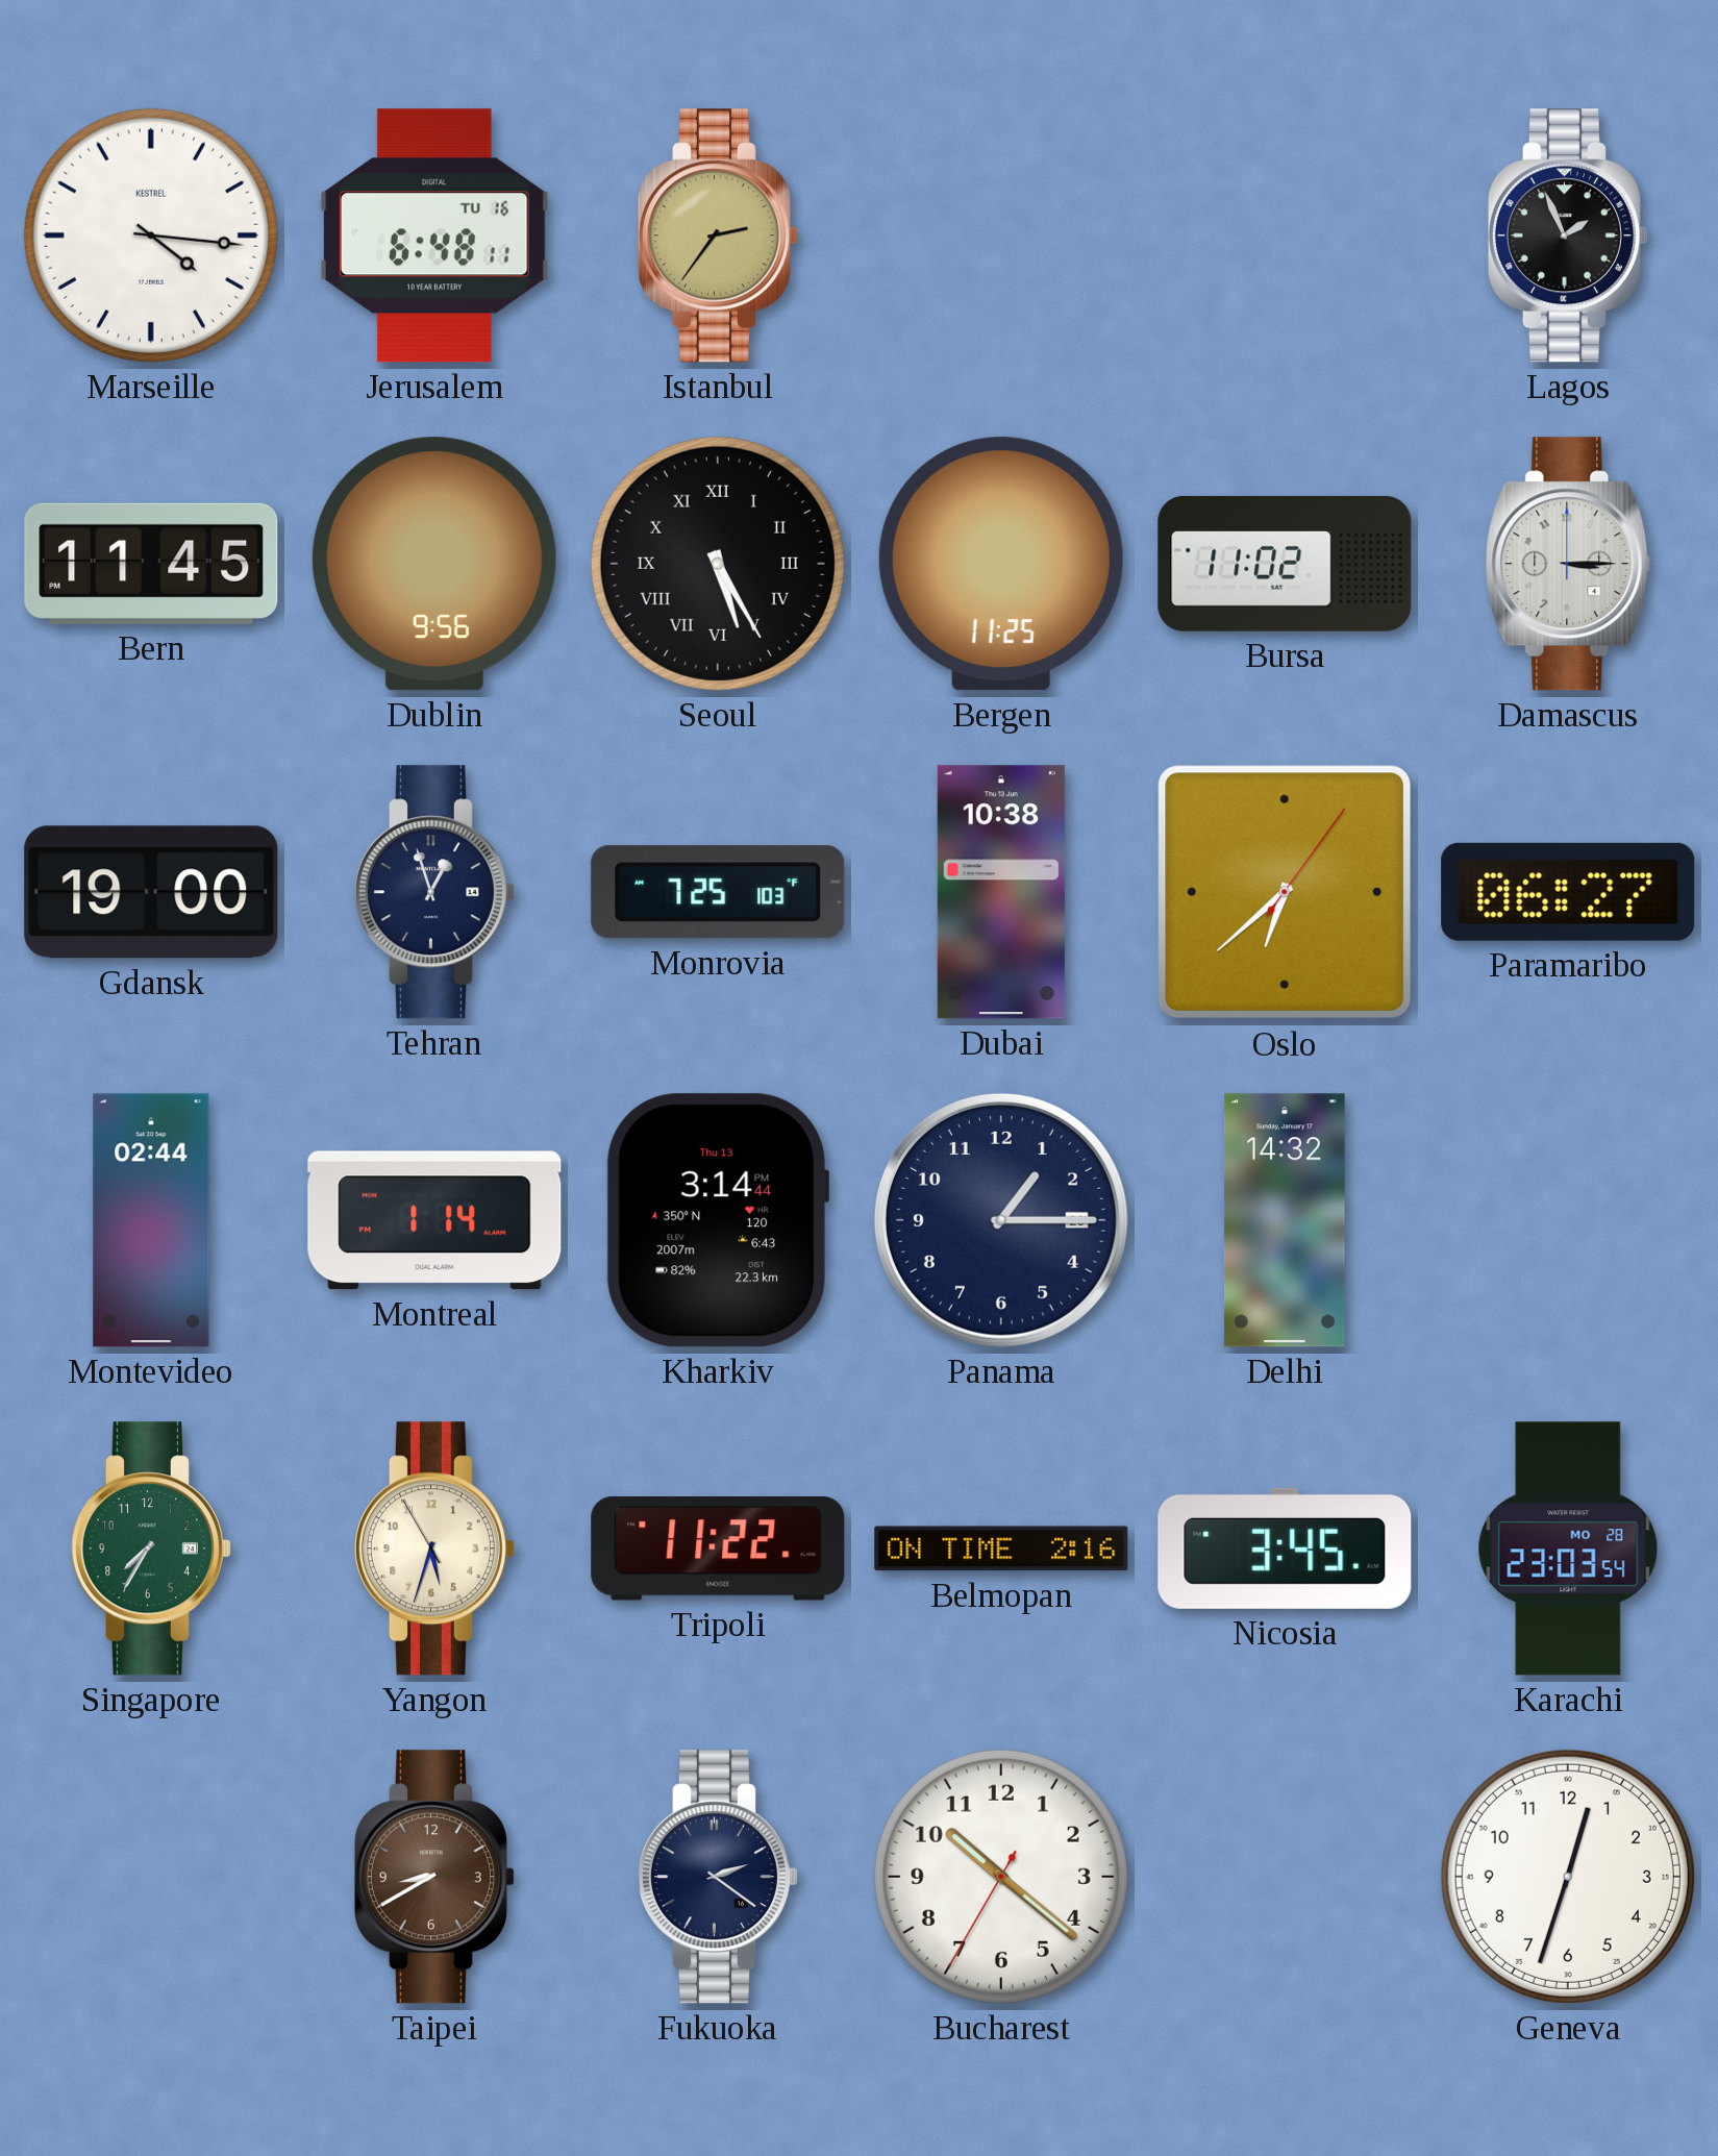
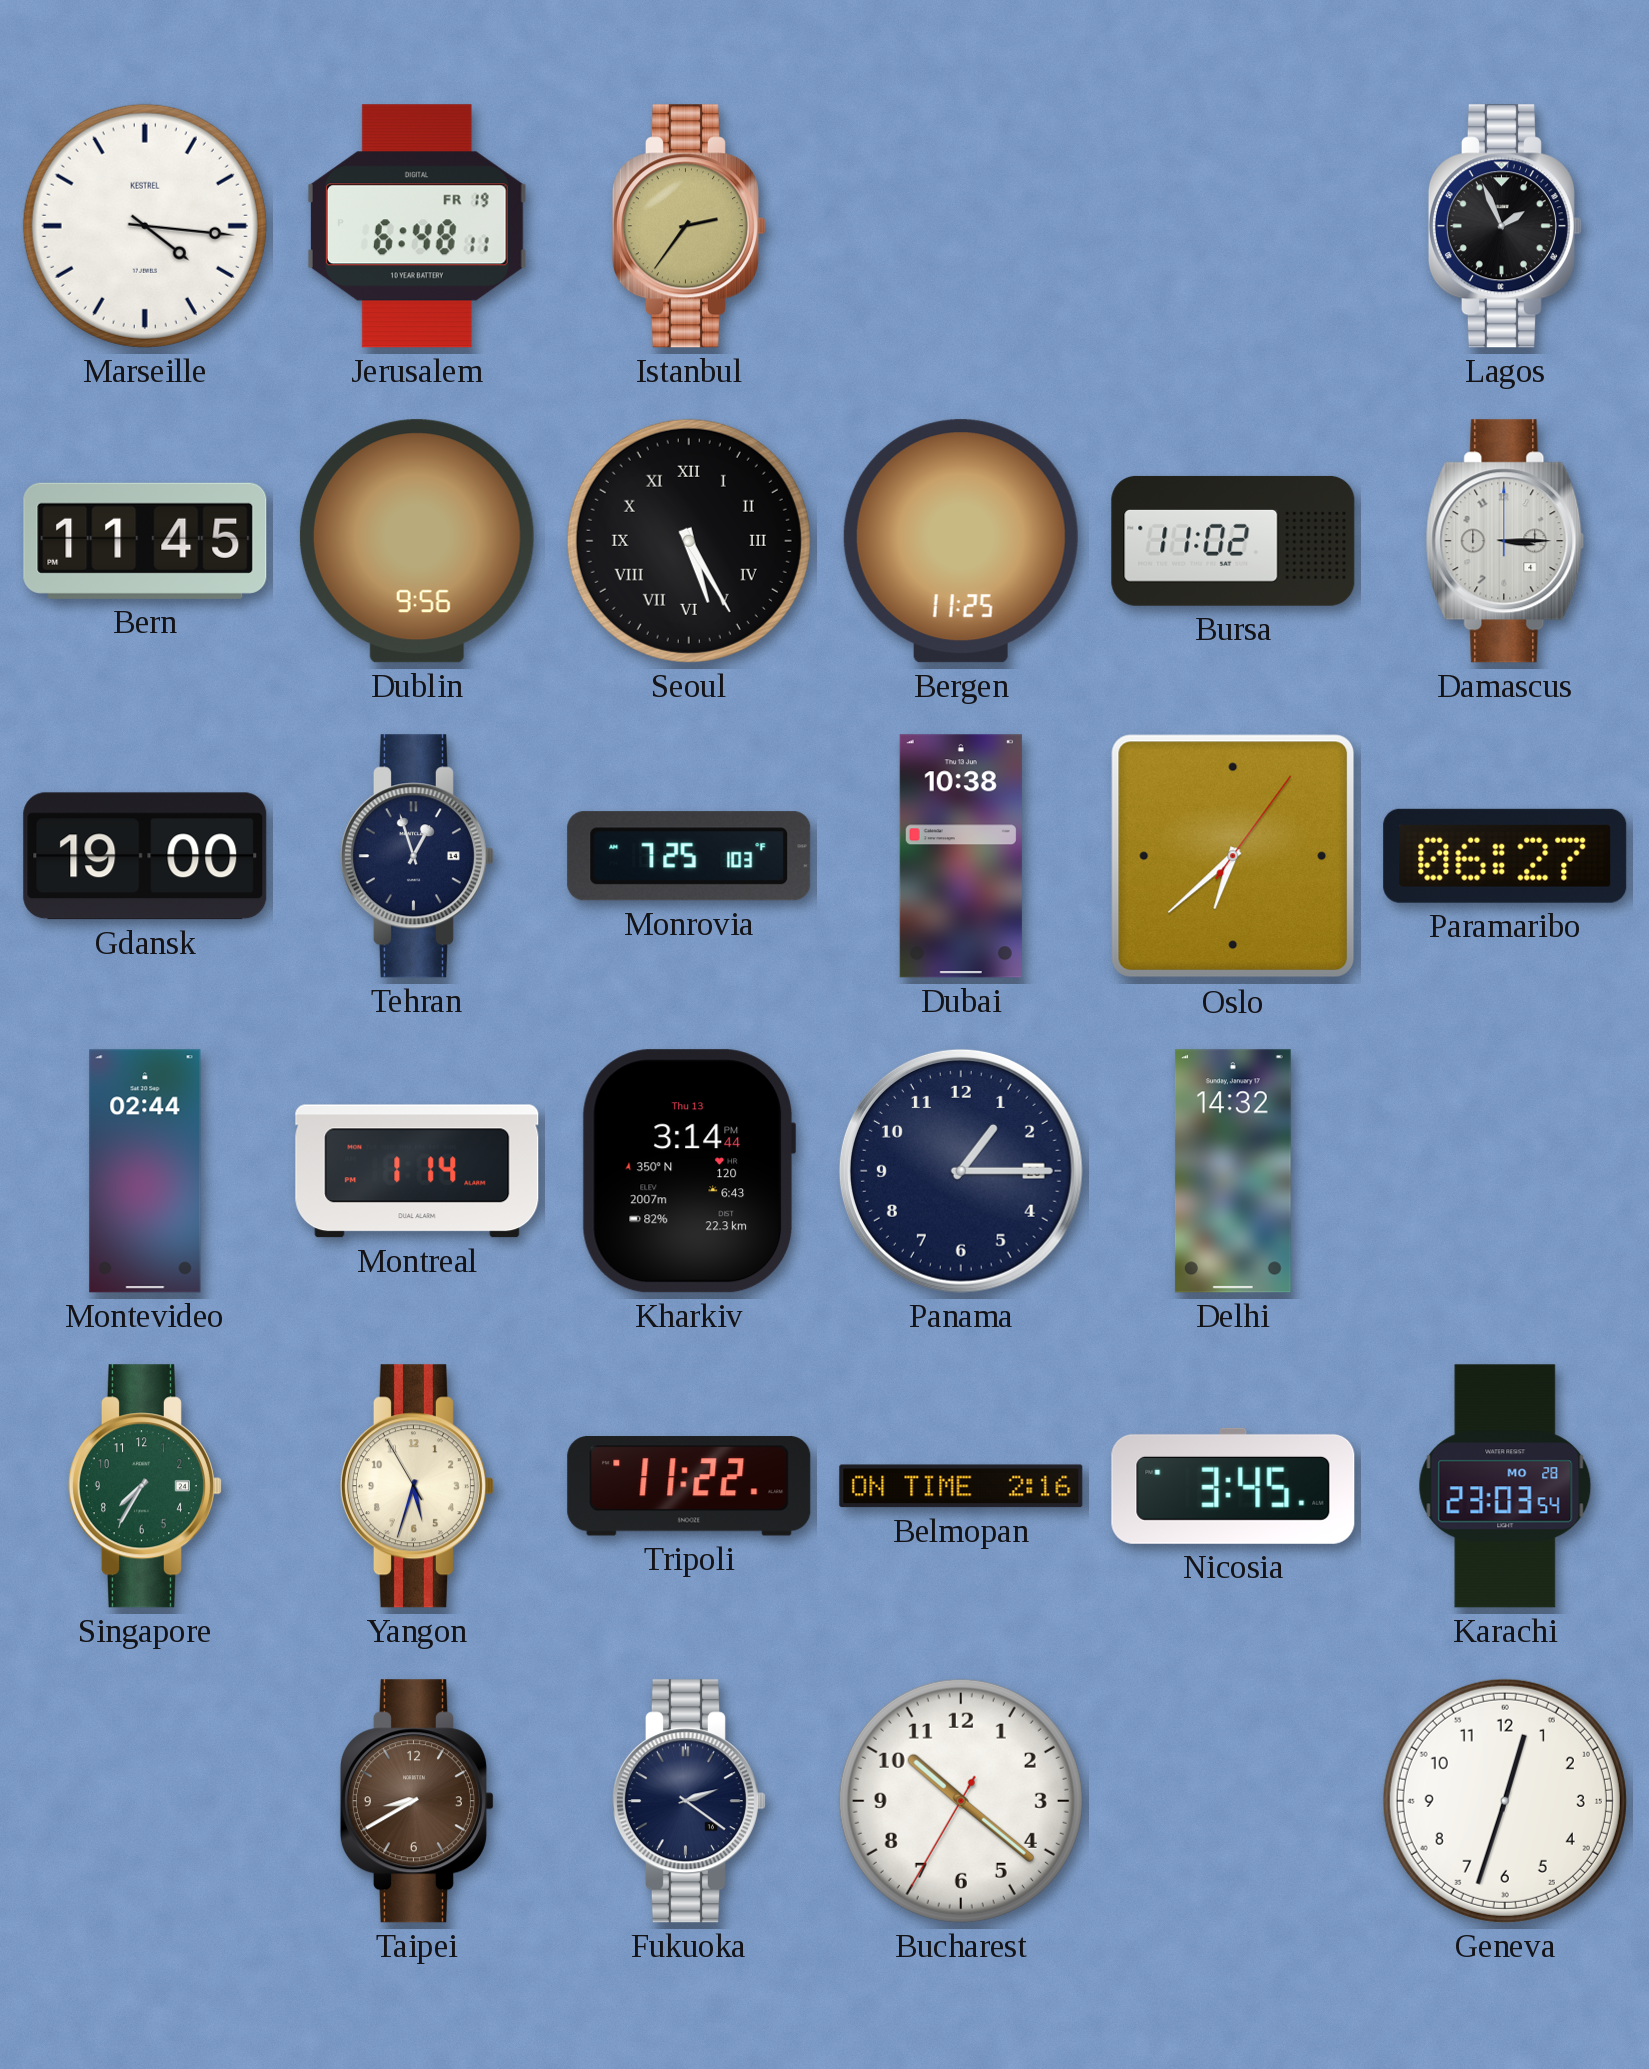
Jerusalem date: TU 16 -> FR 19
